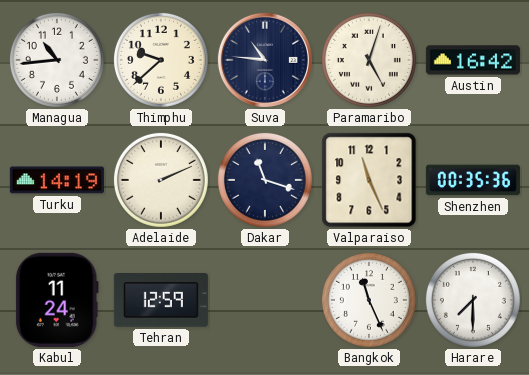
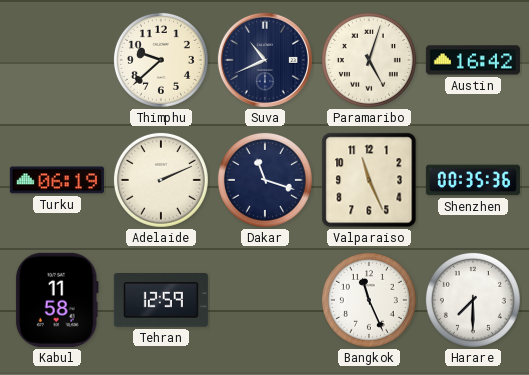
Managua: 10:44 -> none
Suva: 10:46 -> 10:41
Turku: 14:19 -> 06:19
Kabul: 11:24 -> 11:58
